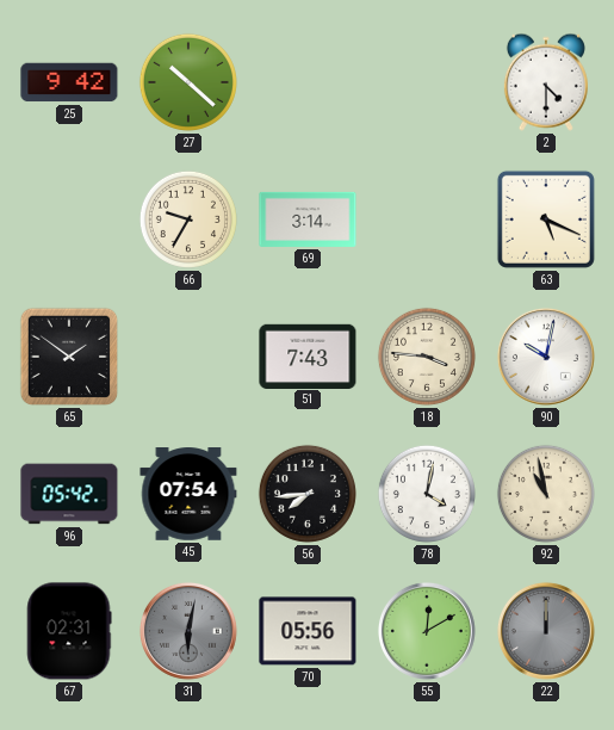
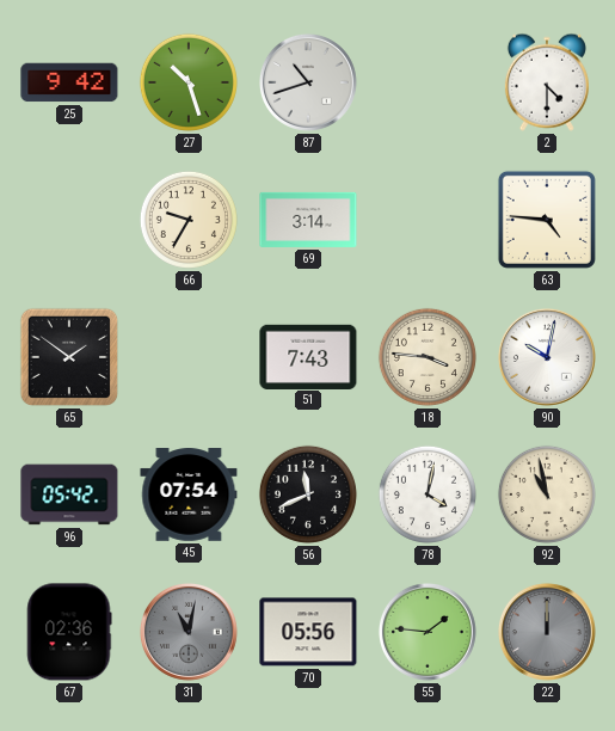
27: 10:22 -> 10:27
87: none -> 10:42
63: 5:19 -> 4:46
56: 7:44 -> 11:41
67: 02:31 -> 02:36
31: 6:02 -> 11:02
55: 12:10 -> 1:46
